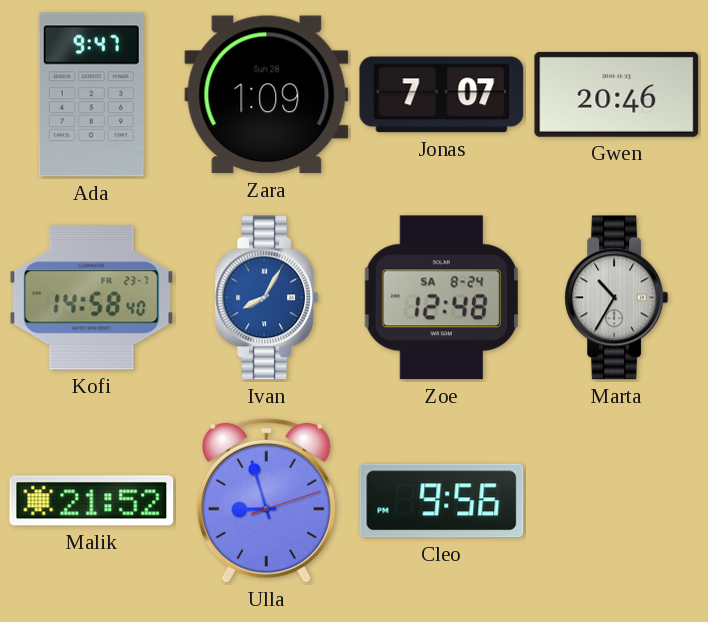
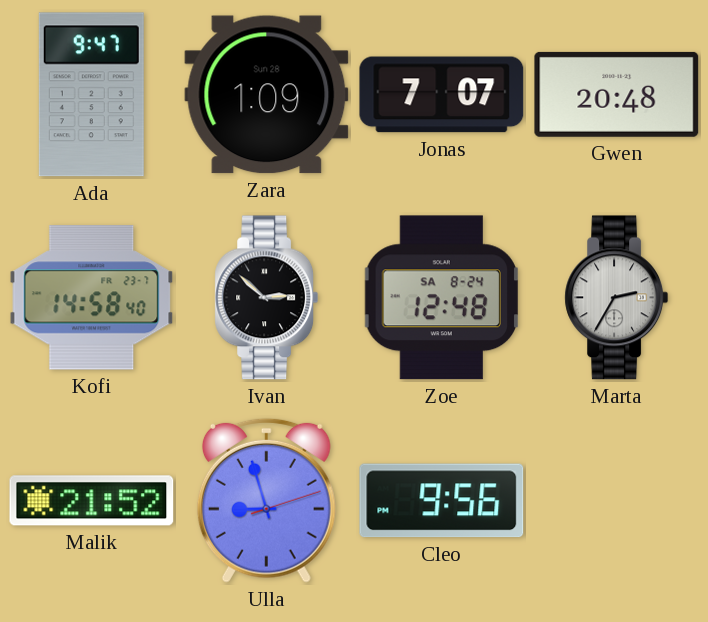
Gwen: 20:46 -> 20:48
Ivan: 8:05 -> 2:52
Ivan dial: blue -> black
Marta: 10:35 -> 2:35
